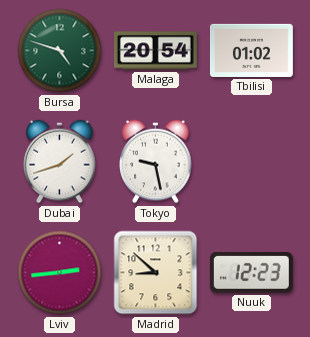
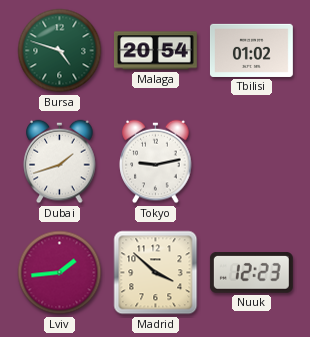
Tokyo: 9:28 -> 9:13
Lviv: 2:44 -> 1:44
Madrid: 8:52 -> 3:52
